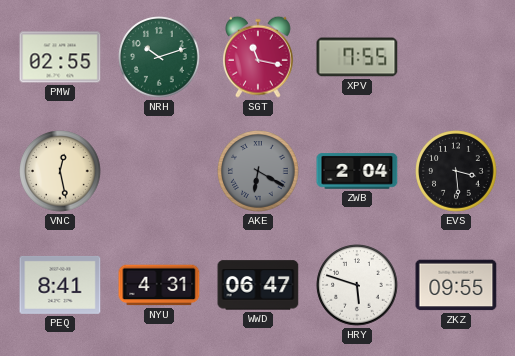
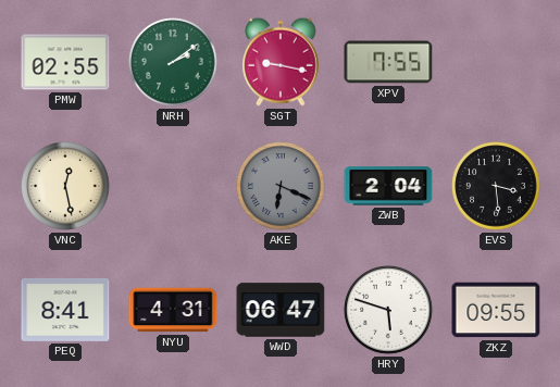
NRH: 10:12 -> 2:09
SGT: 11:17 -> 9:17
AKE: 6:20 -> 6:19
